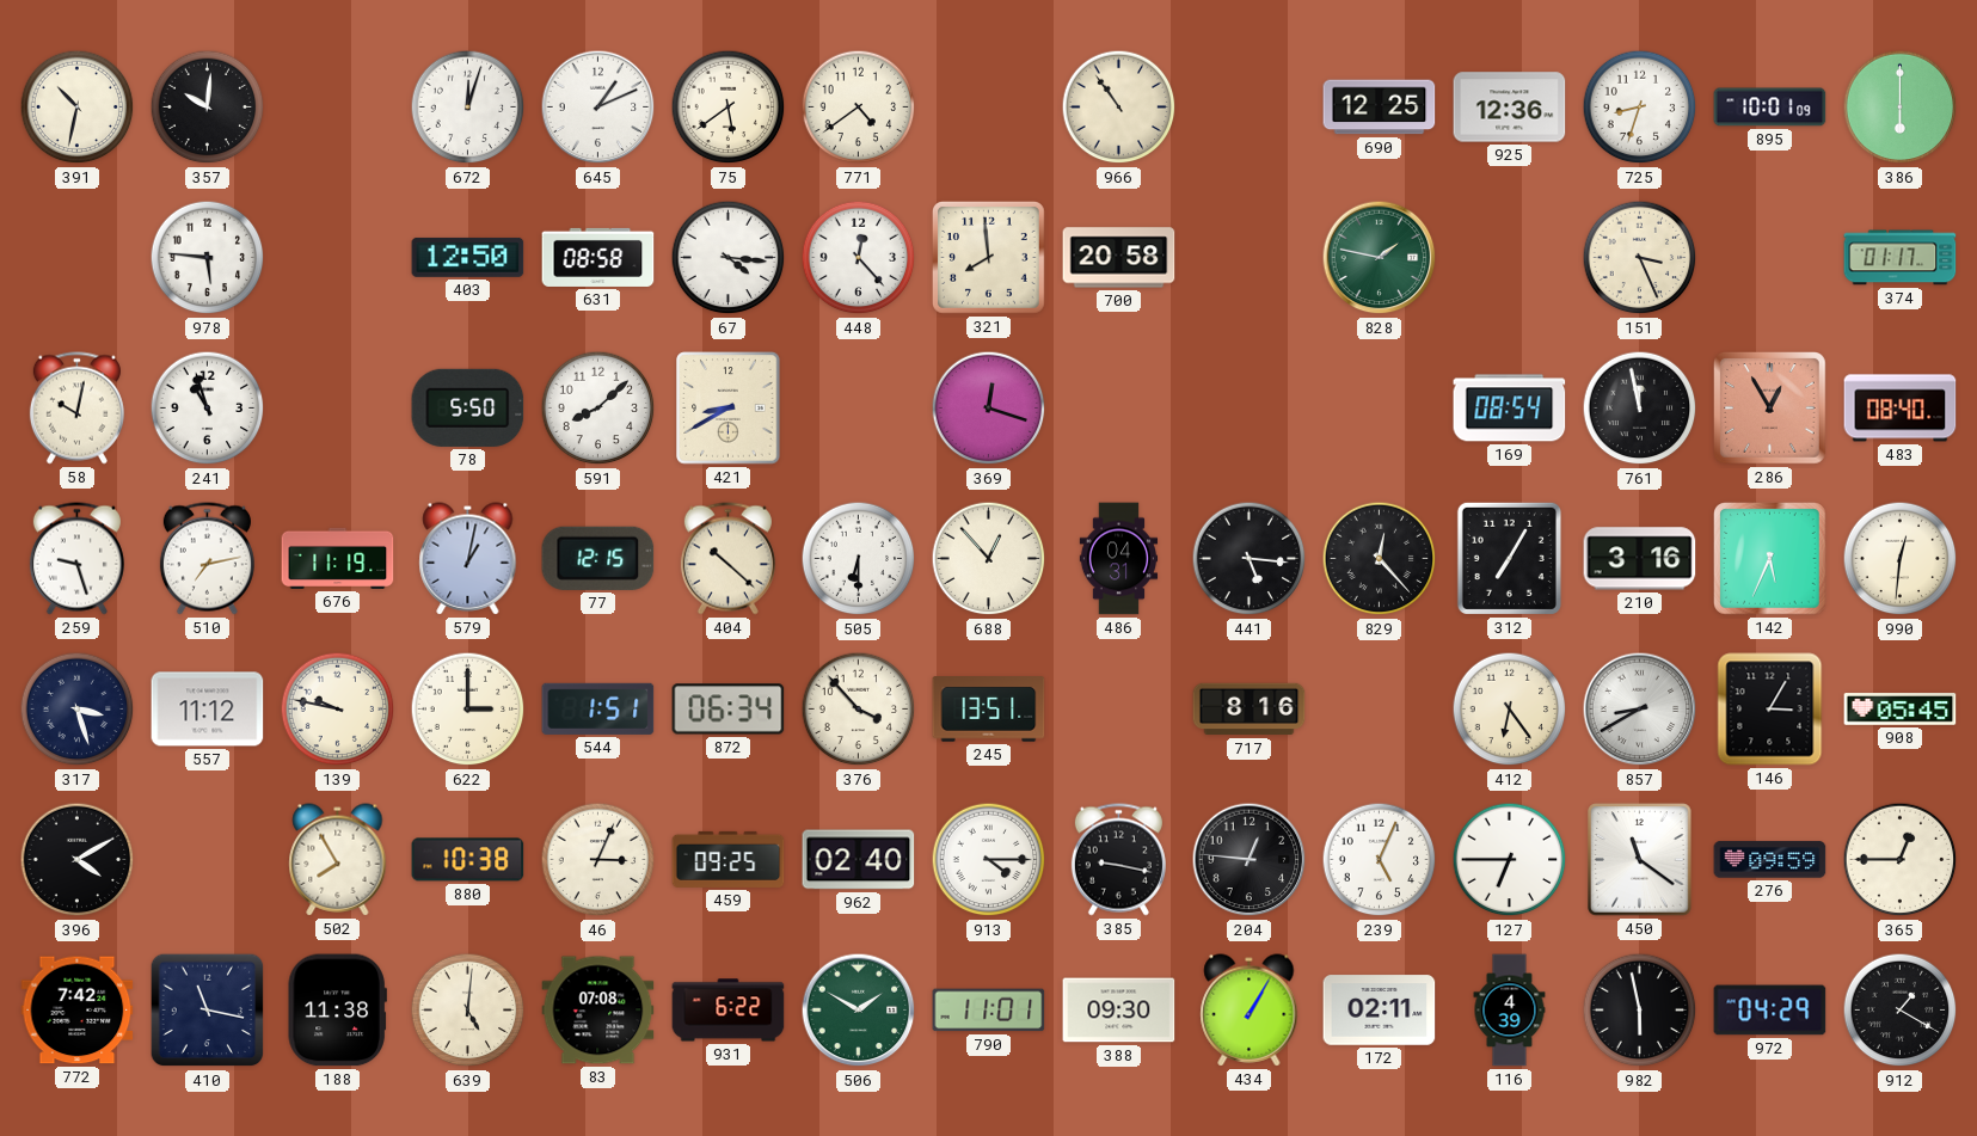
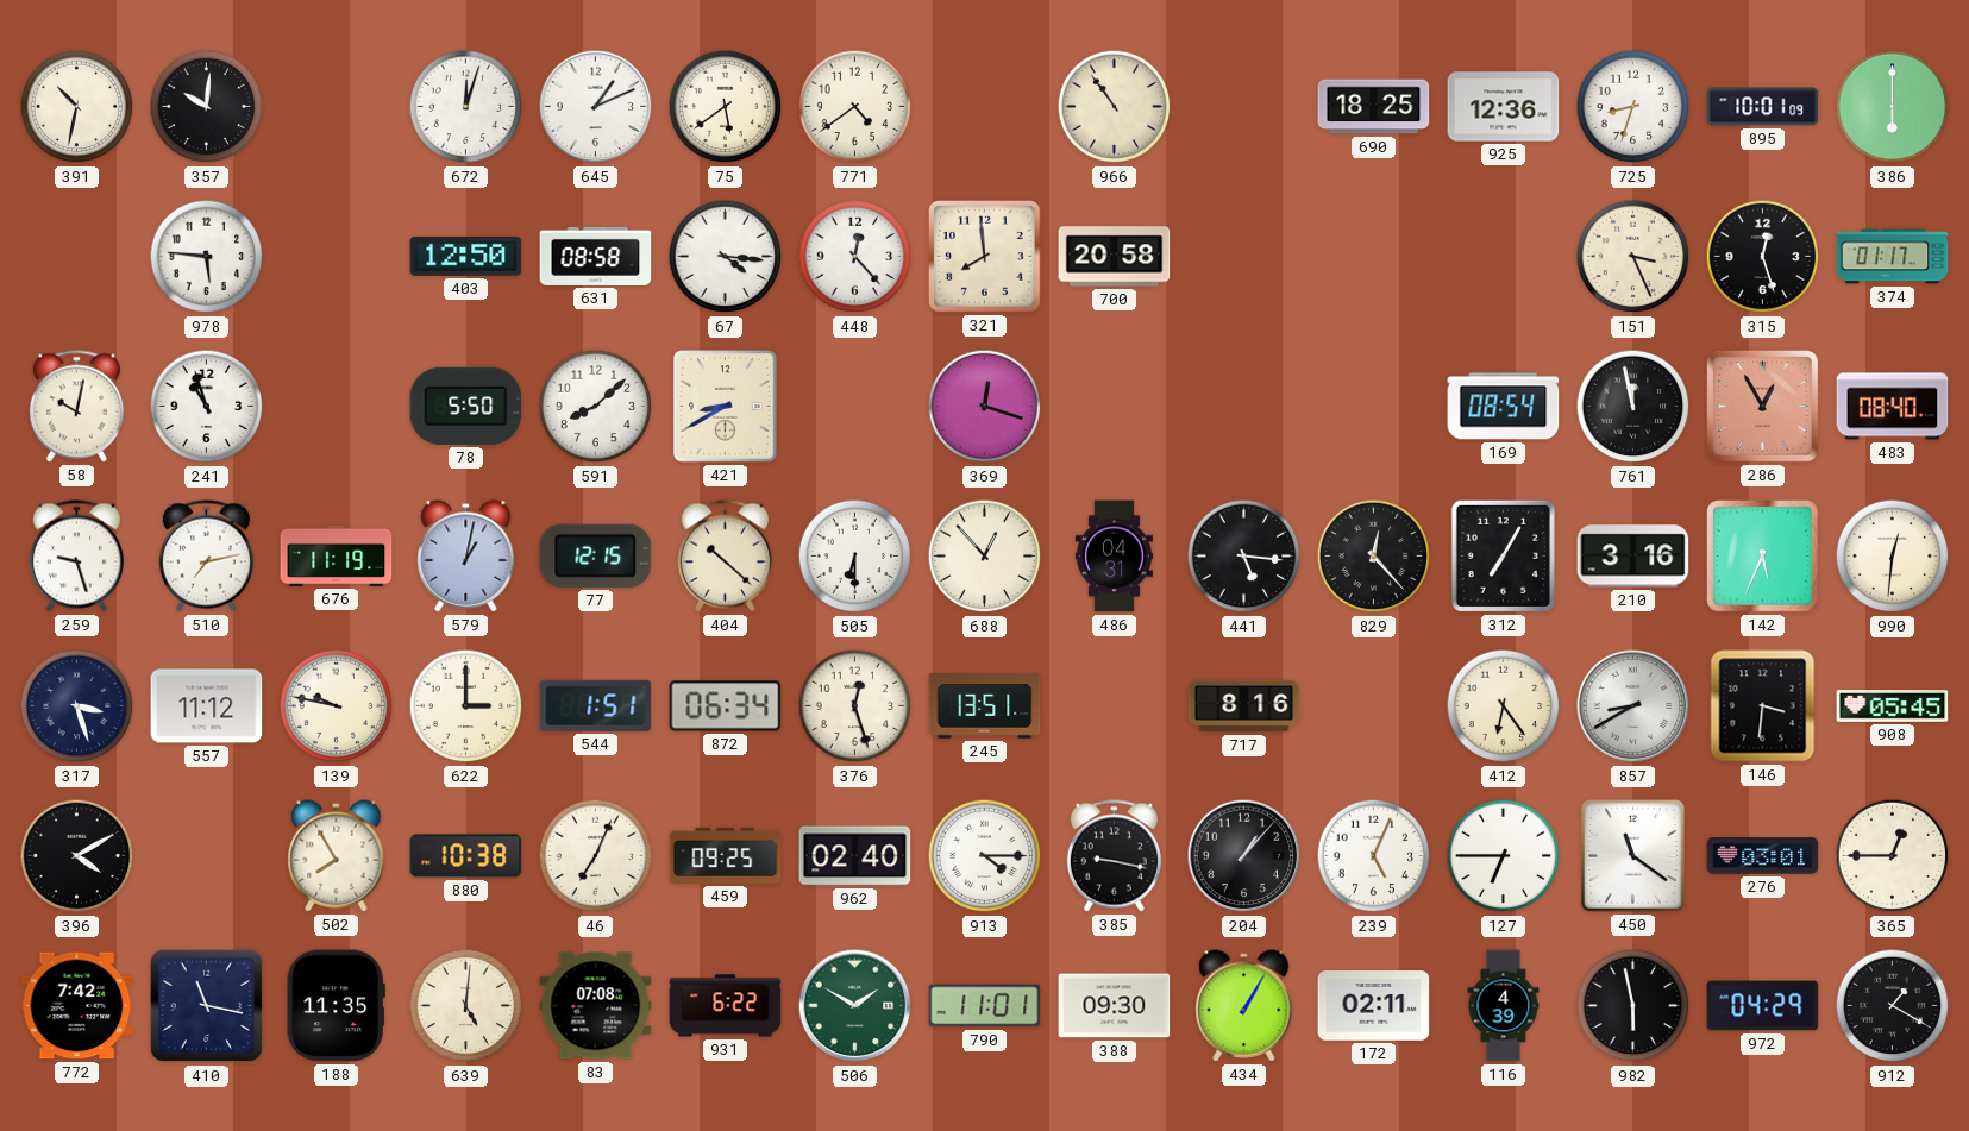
690: 12:25 -> 18:25
828: 1:47 -> none
315: none -> 12:27
376: 3:53 -> 12:27
146: 3:05 -> 3:31
46: 3:04 -> 7:04
204: 12:46 -> 1:07
276: 09:59 -> 03:01
188: 11:38 -> 11:35
